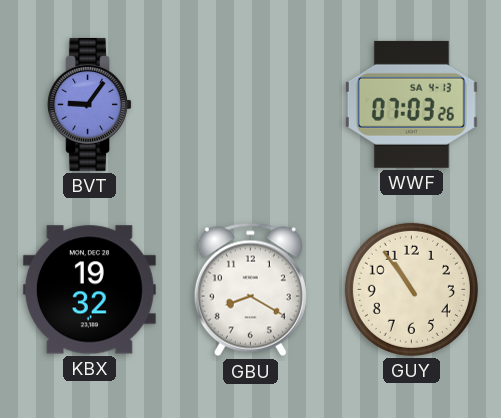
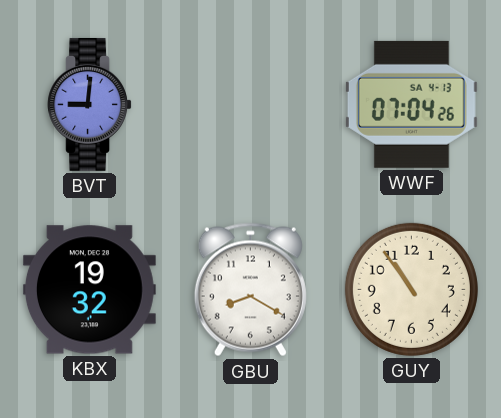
BVT: 9:06 -> 9:01
WWF: 07:03 -> 07:04
